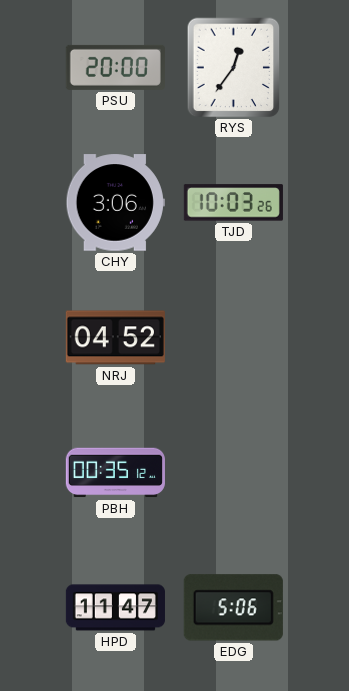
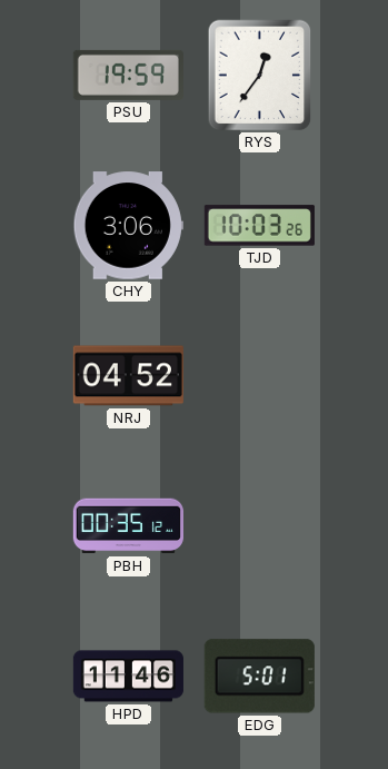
PSU: 20:00 -> 19:59
HPD: 11:47 -> 11:46
EDG: 5:06 -> 5:01
